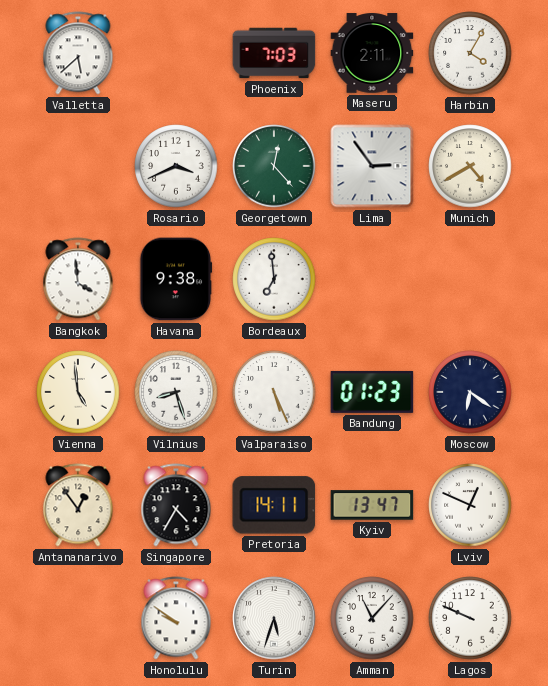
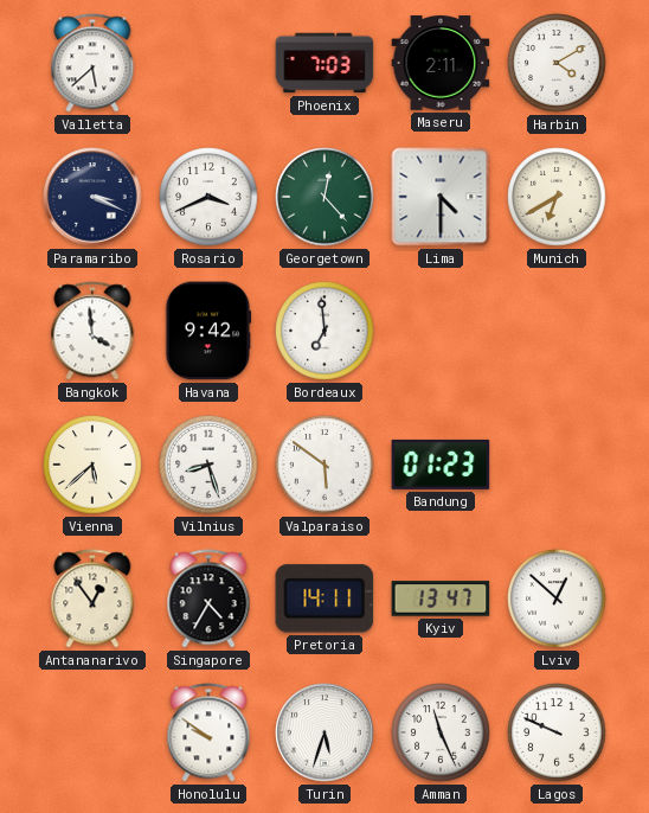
Harbin: 4:05 -> 4:10
Paramaribo: none -> 3:19
Lima: 2:54 -> 4:30
Munich: 4:40 -> 6:40
Havana: 9:38 -> 9:42
Vienna: 4:59 -> 5:38
Valparaiso: 5:26 -> 5:51
Moscow: 6:21 -> none
Lviv: 12:49 -> 12:52
Amman: 11:07 -> 11:26
